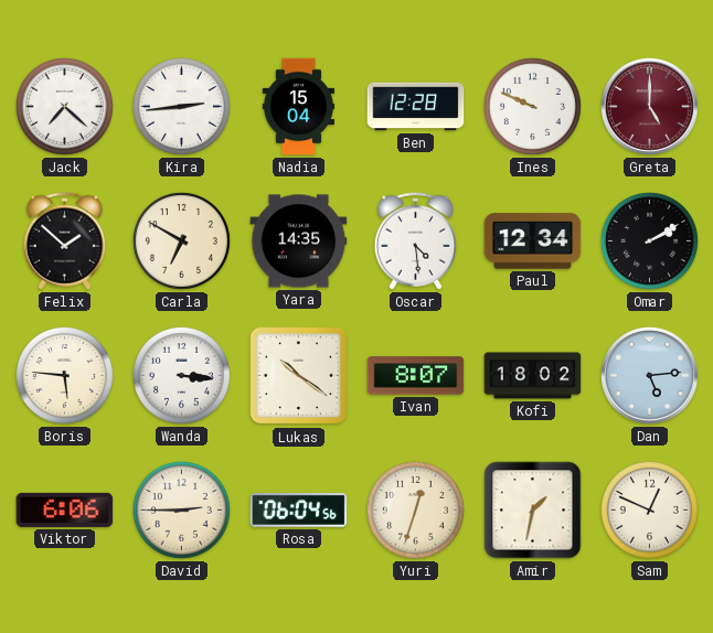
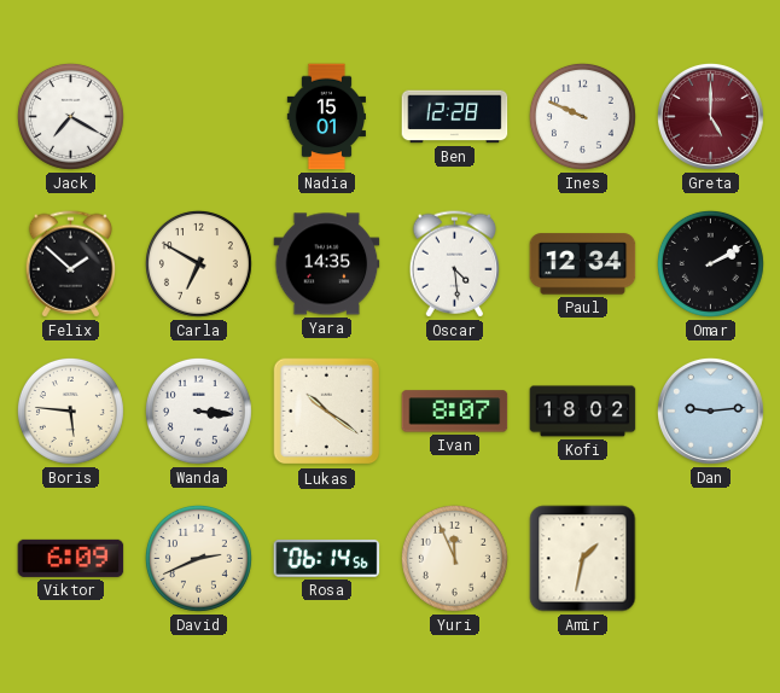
Jack: 7:22 -> 7:20
Kira: 2:44 -> none
Nadia: 15:04 -> 15:01
Dan: 5:14 -> 9:14
Viktor: 6:06 -> 6:09
David: 2:45 -> 2:41
Rosa: 06:04 -> 06:14
Yuri: 12:33 -> 11:56
Sam: 12:49 -> none
